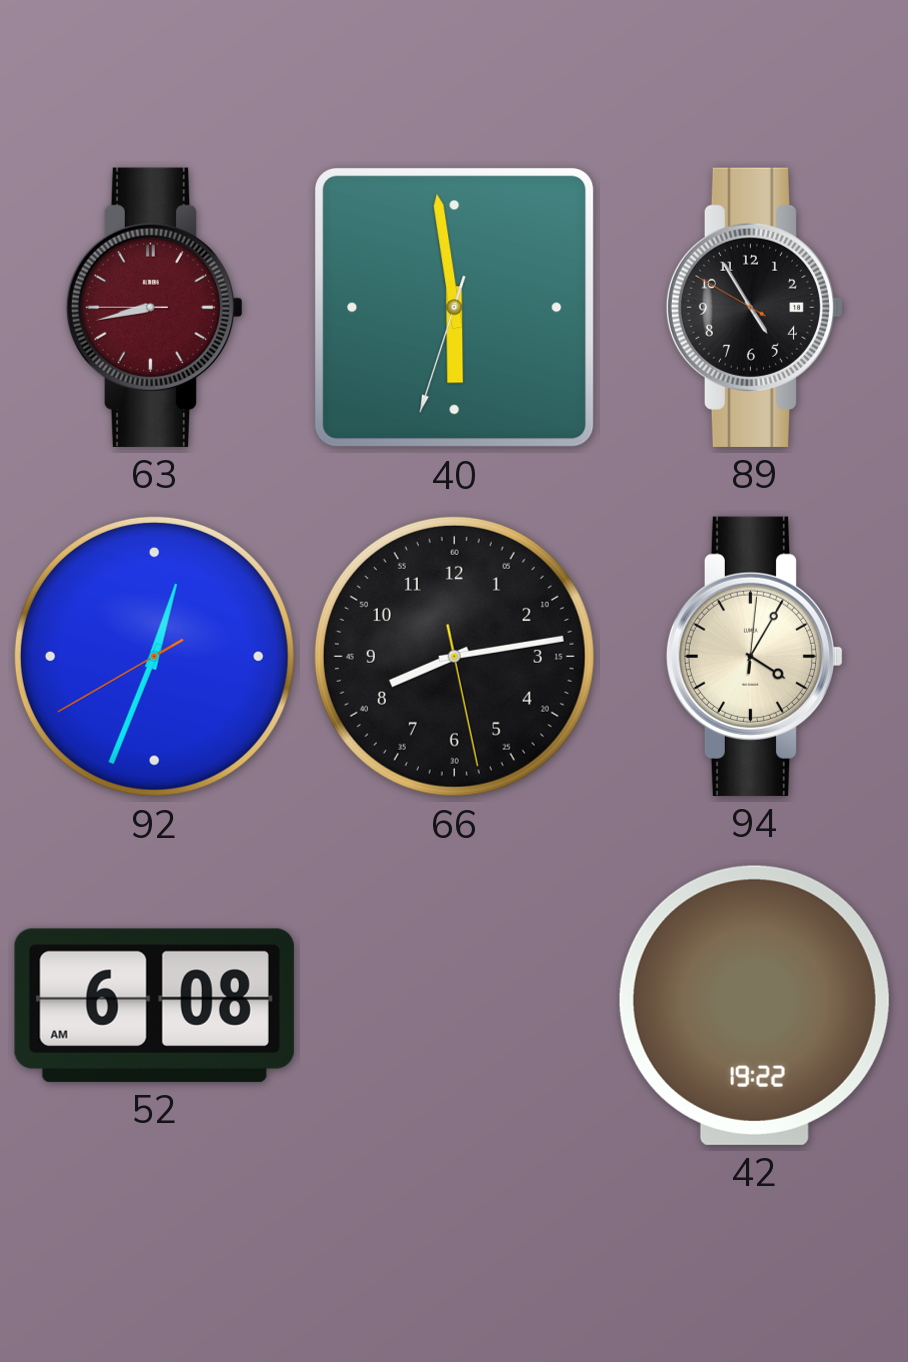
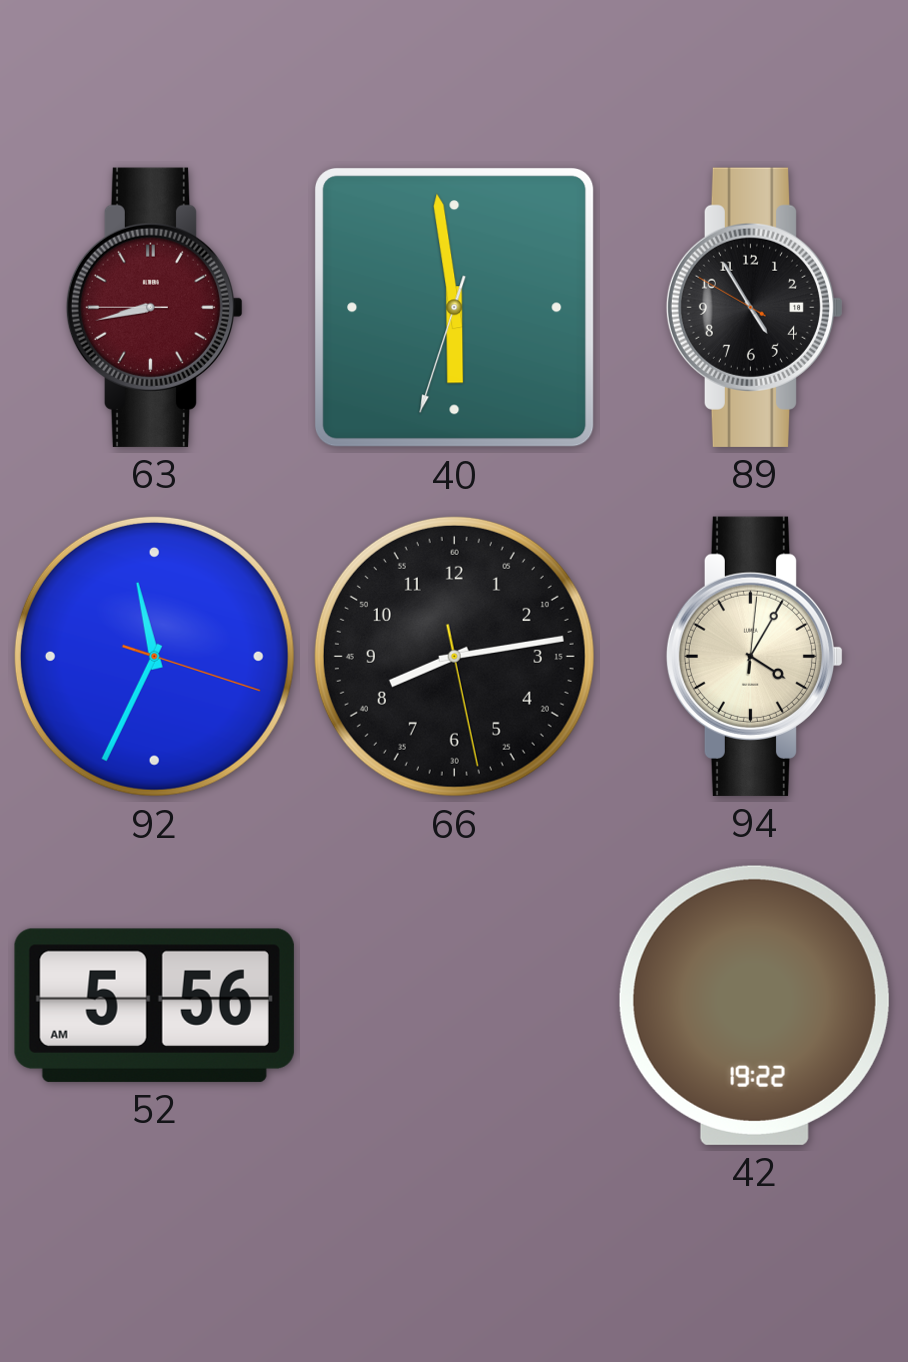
92: 12:33 -> 11:34
52: 6:08 -> 5:56
